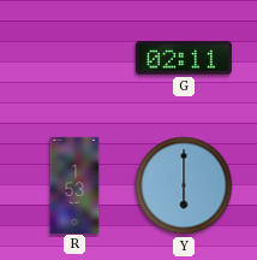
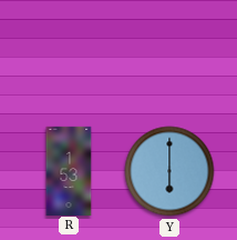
G: 02:11 -> none
